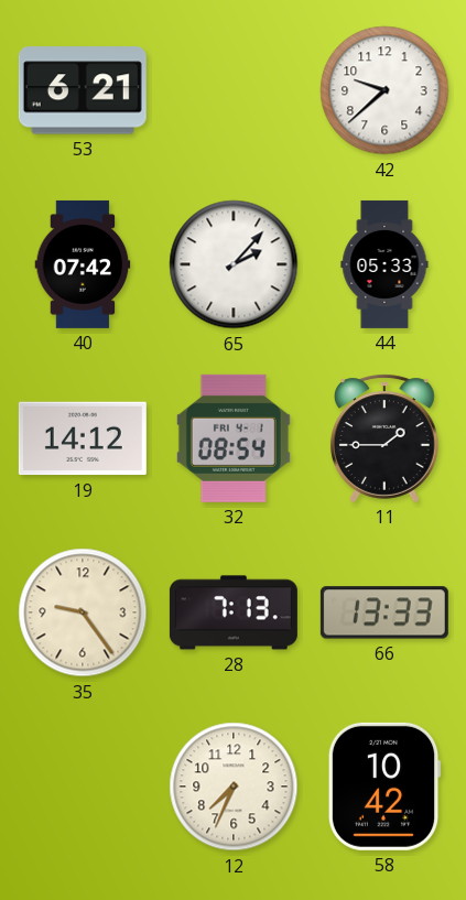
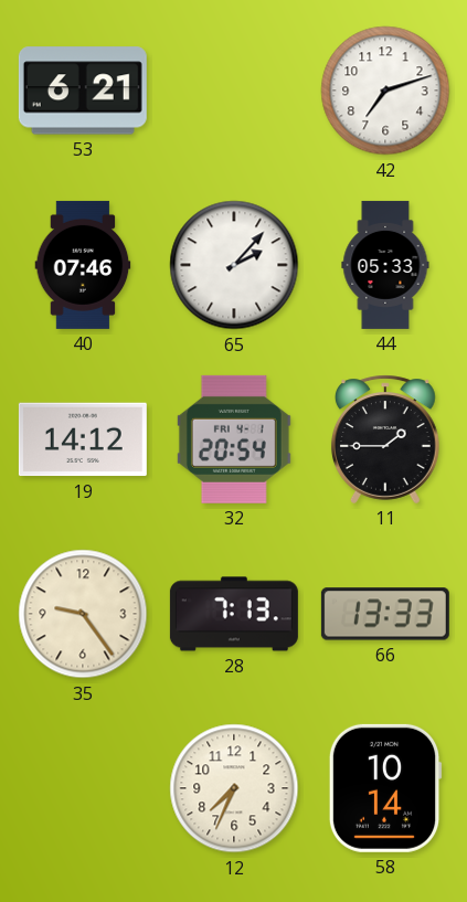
42: 9:38 -> 7:12
40: 07:42 -> 07:46
32: 08:54 -> 20:54
58: 10:42 -> 10:14
